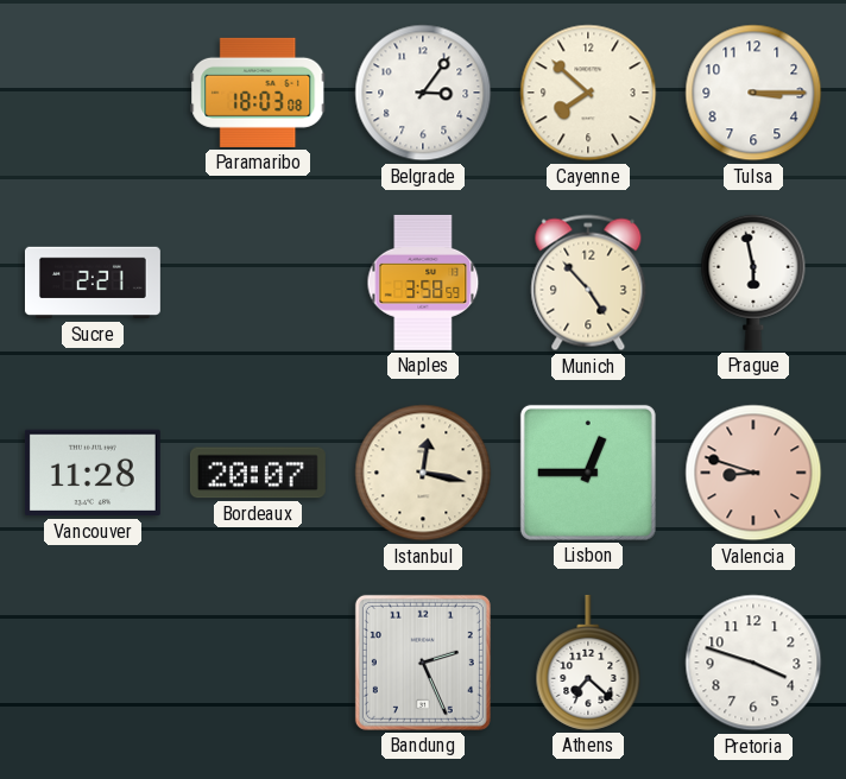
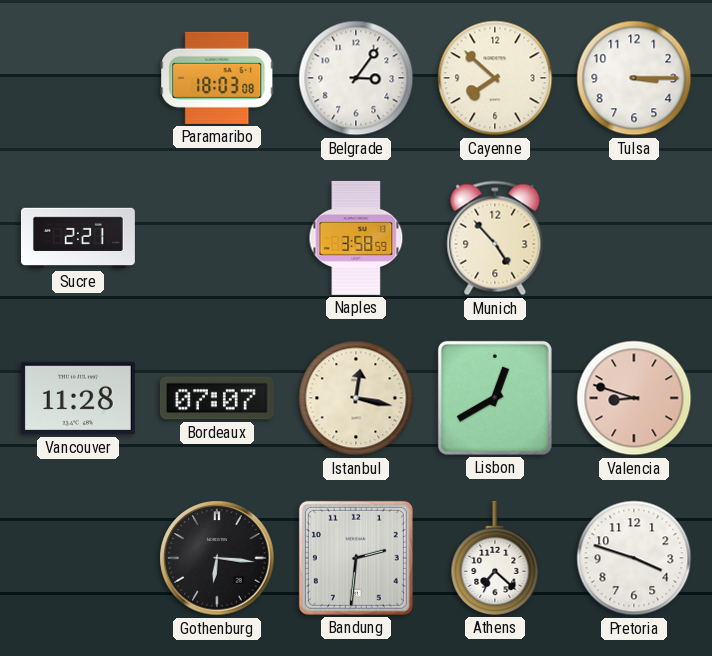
Prague: 5:58 -> none
Bordeaux: 20:07 -> 07:07
Lisbon: 12:45 -> 12:40
Gothenburg: none -> 6:16
Bandung: 2:26 -> 2:31
